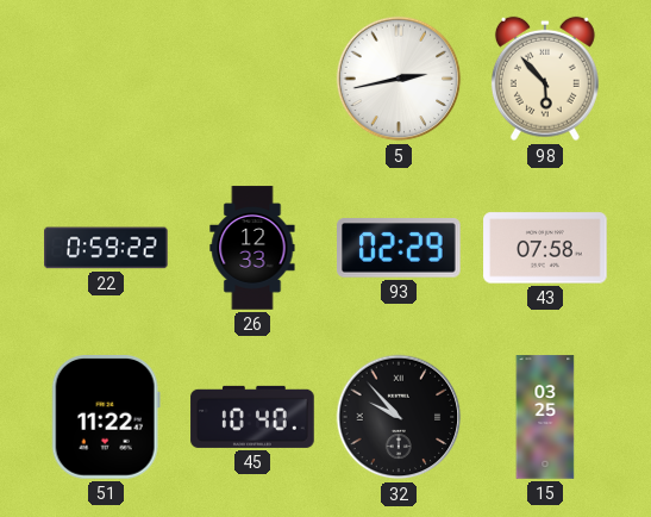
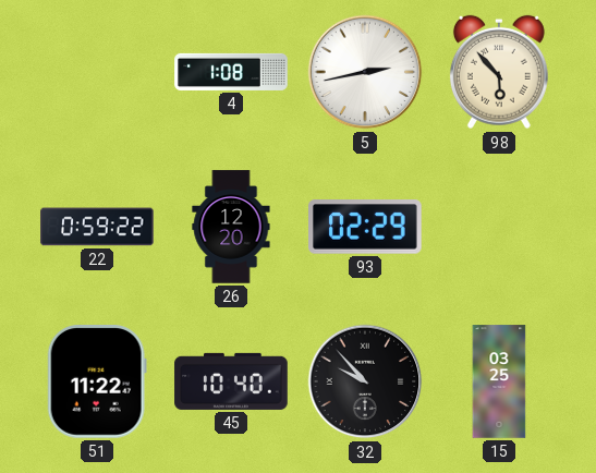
4: none -> 1:08
26: 12:33 -> 12:20
43: 07:58 -> none
